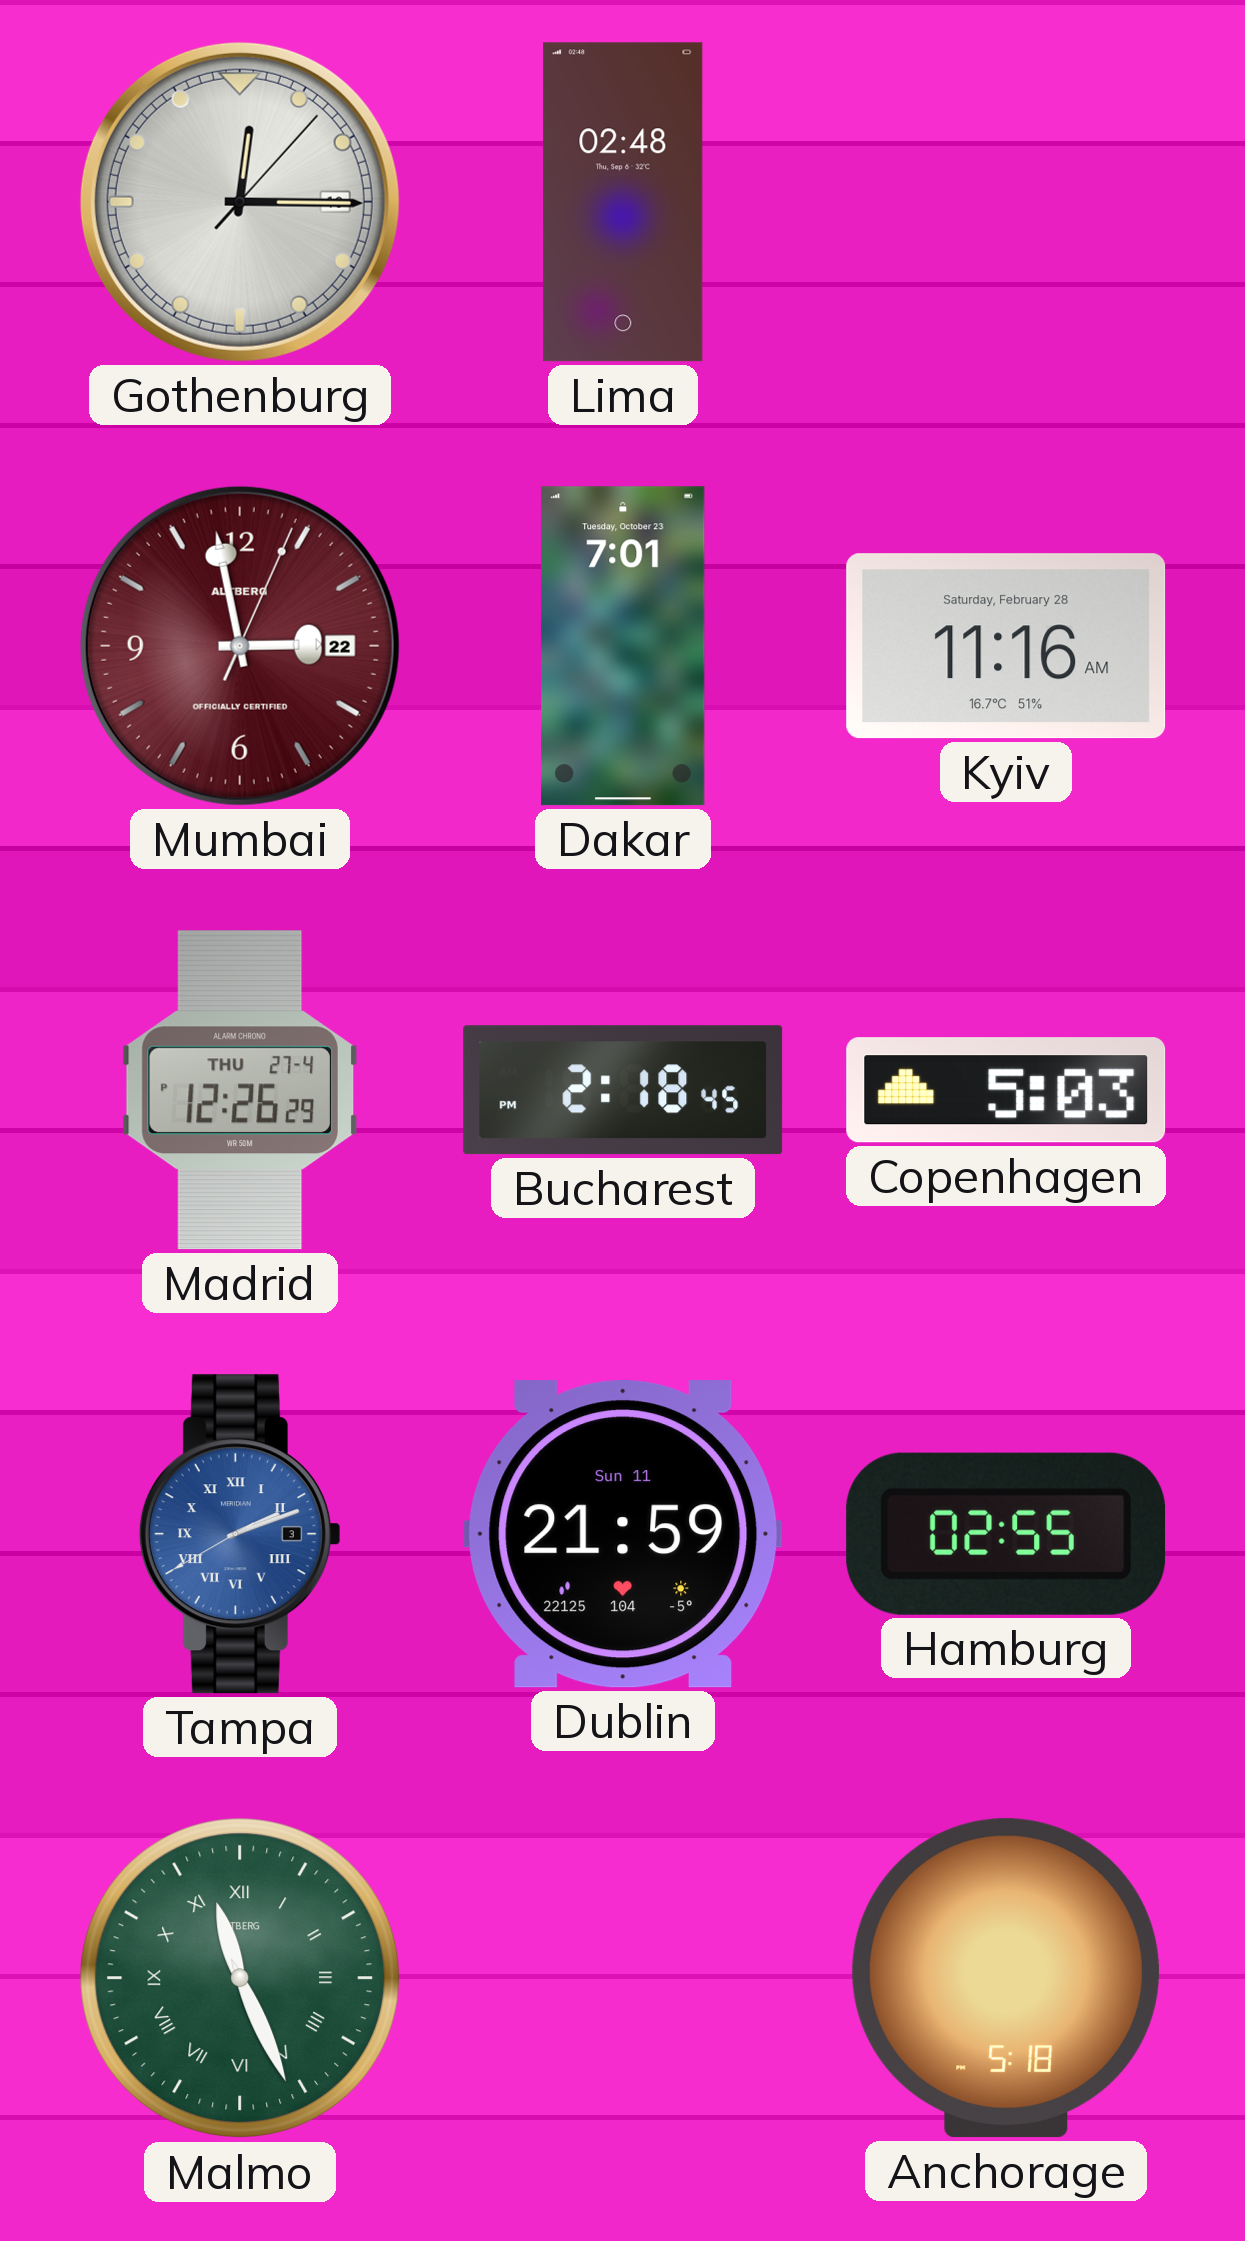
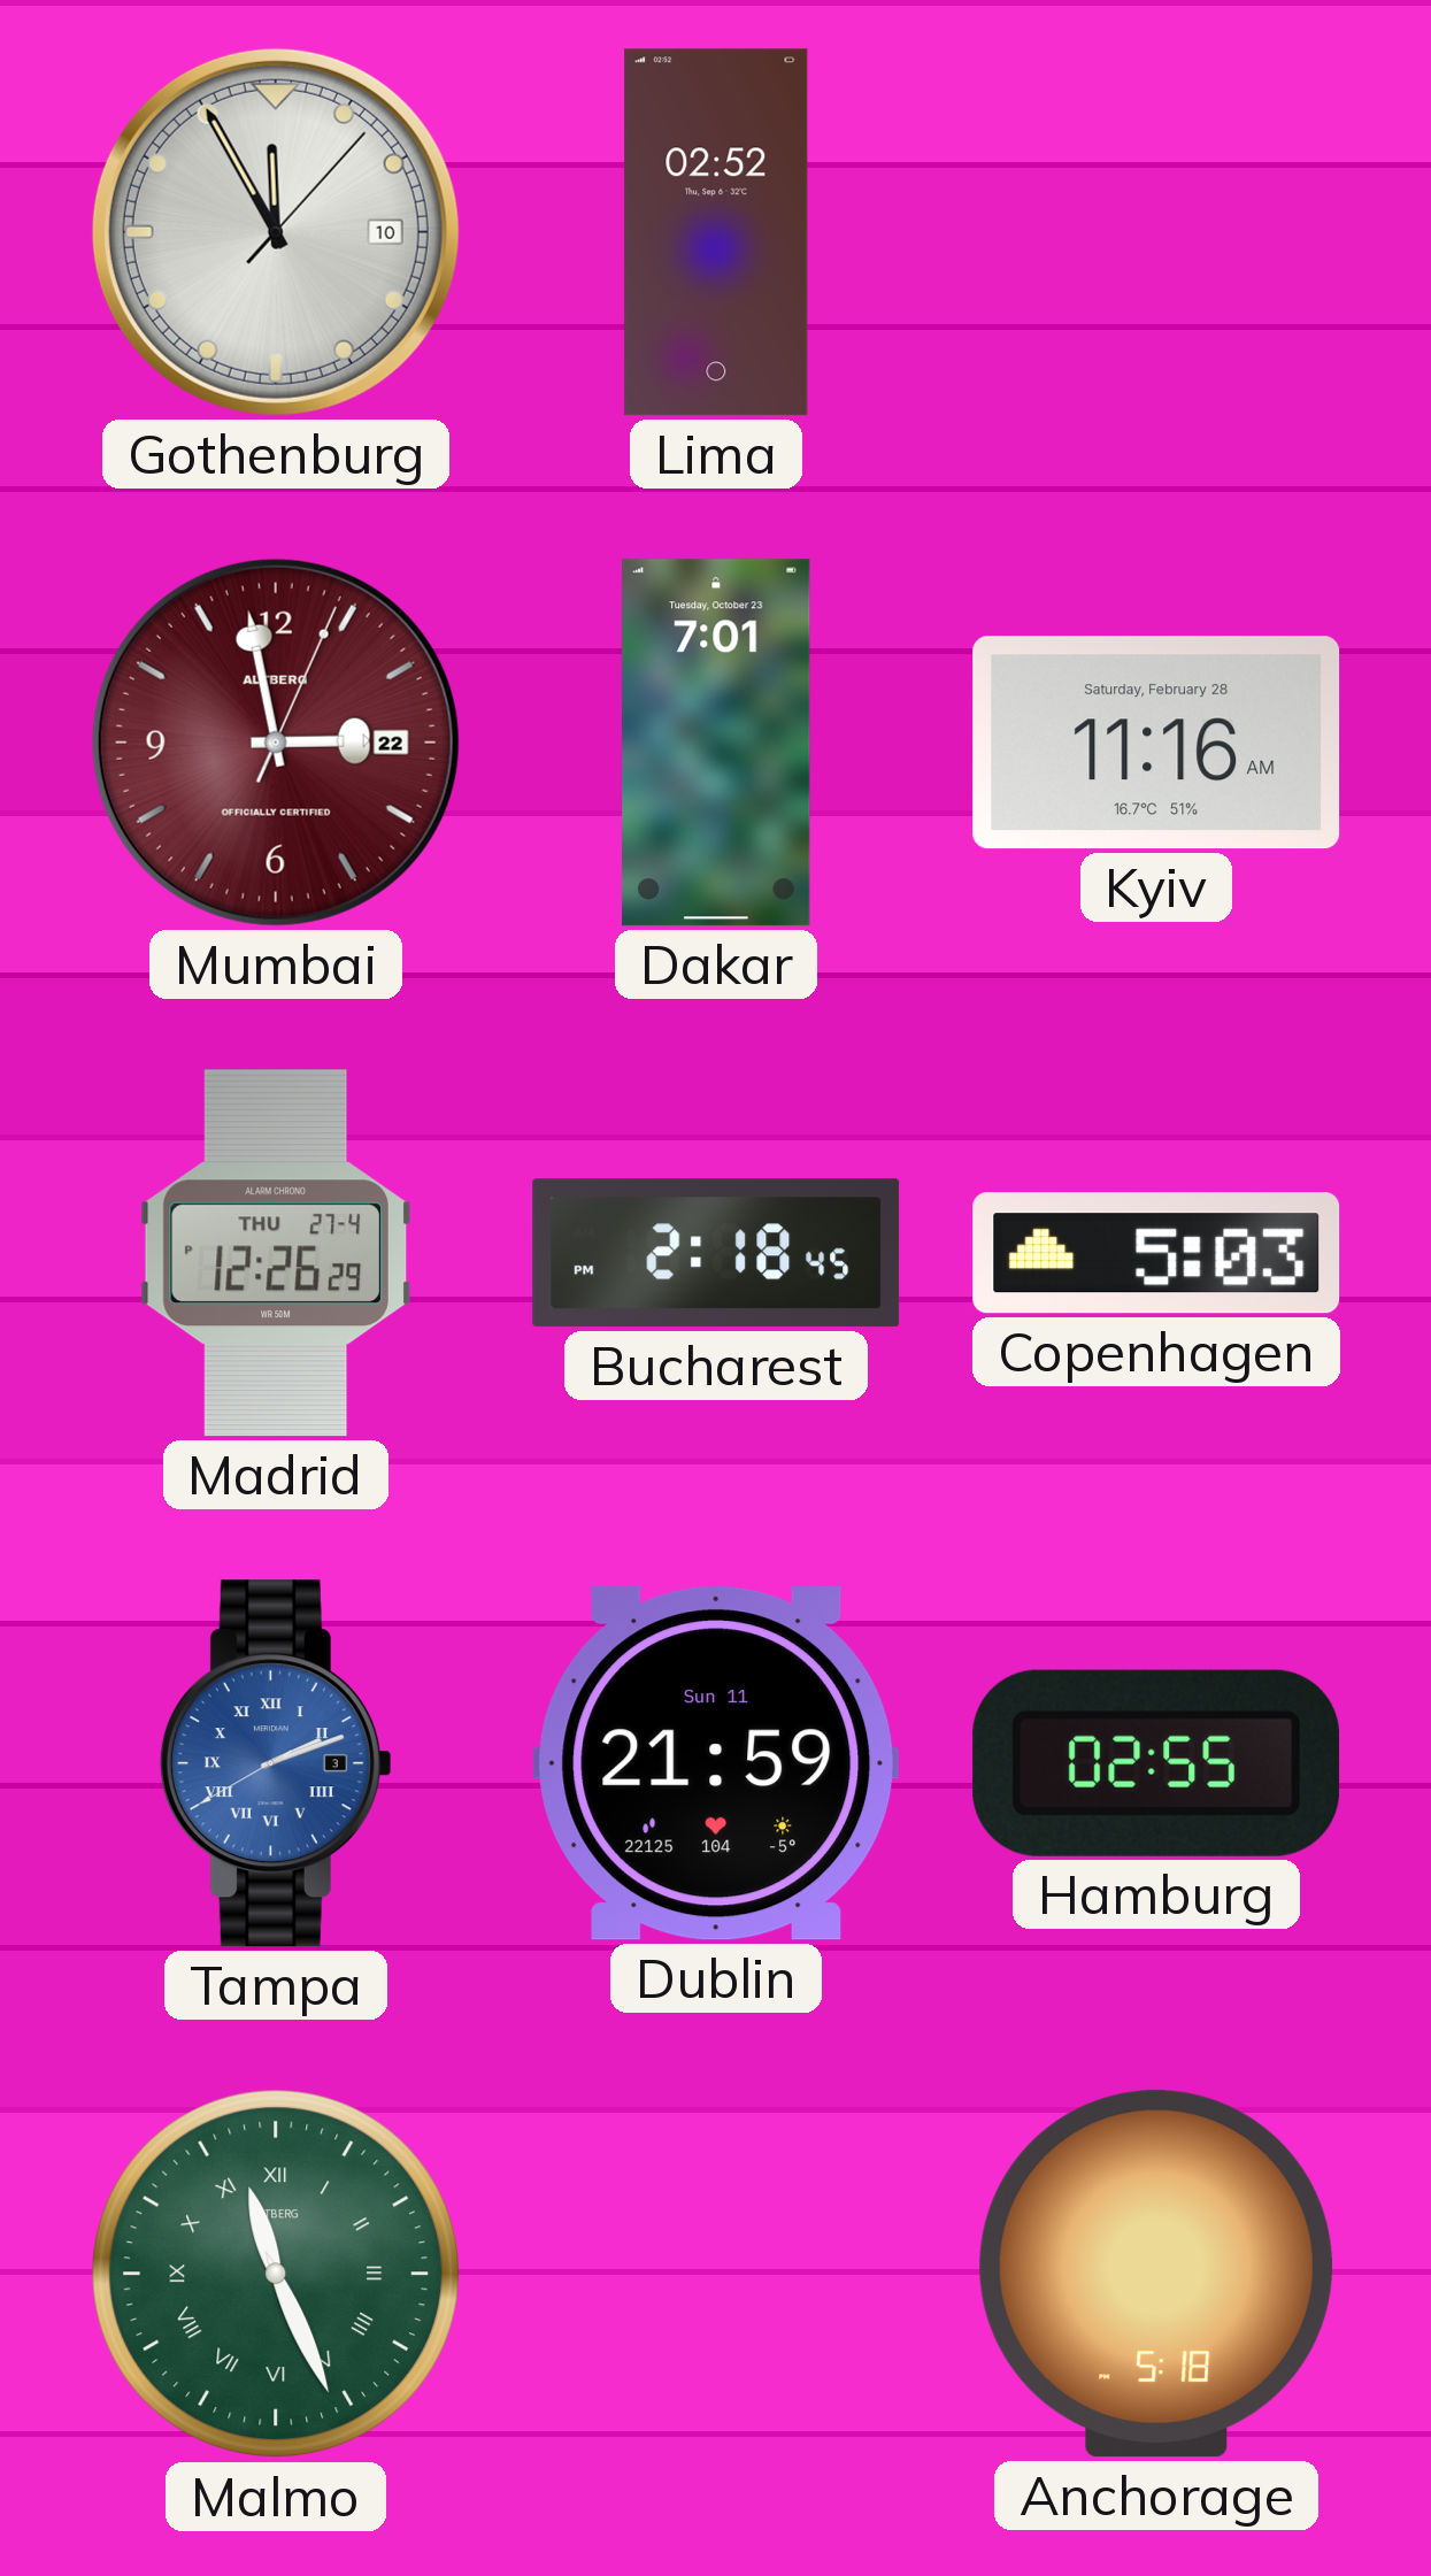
Gothenburg: 12:15 -> 11:55
Lima: 02:48 -> 02:52
